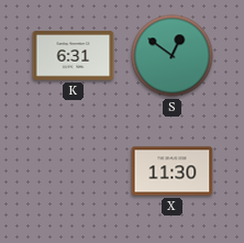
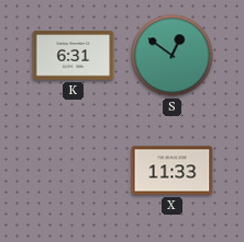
X: 11:30 -> 11:33
